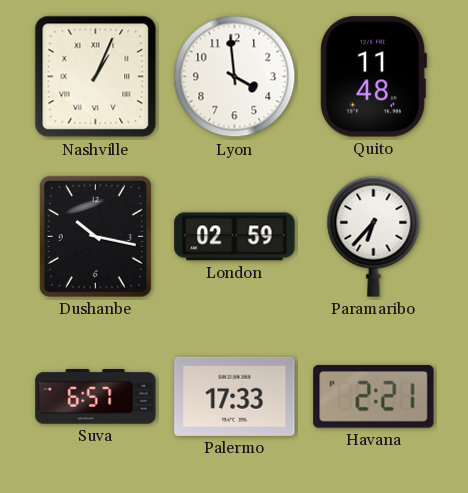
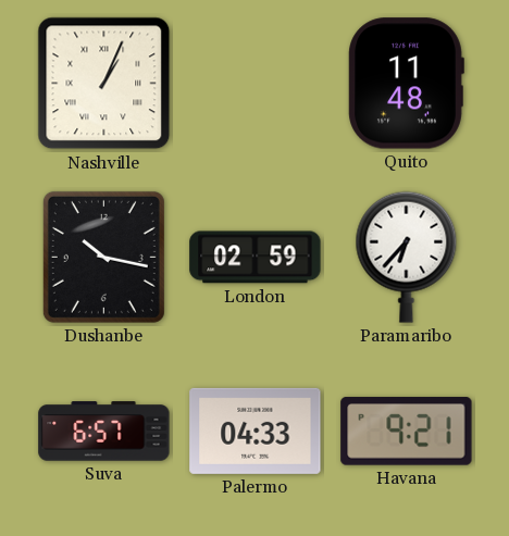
Lyon: 3:59 -> none
Palermo: 17:33 -> 04:33
Havana: 2:21 -> 9:21
